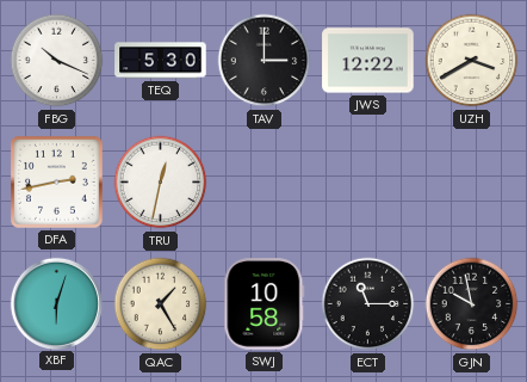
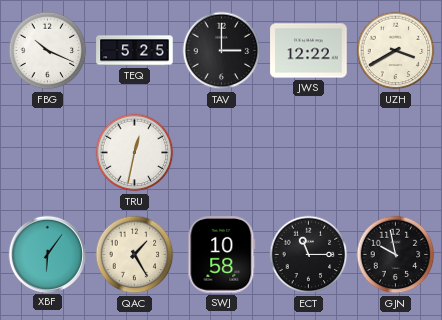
TEQ: 5:30 -> 5:25
DFA: 2:43 -> none
XBF: 6:03 -> 6:06
